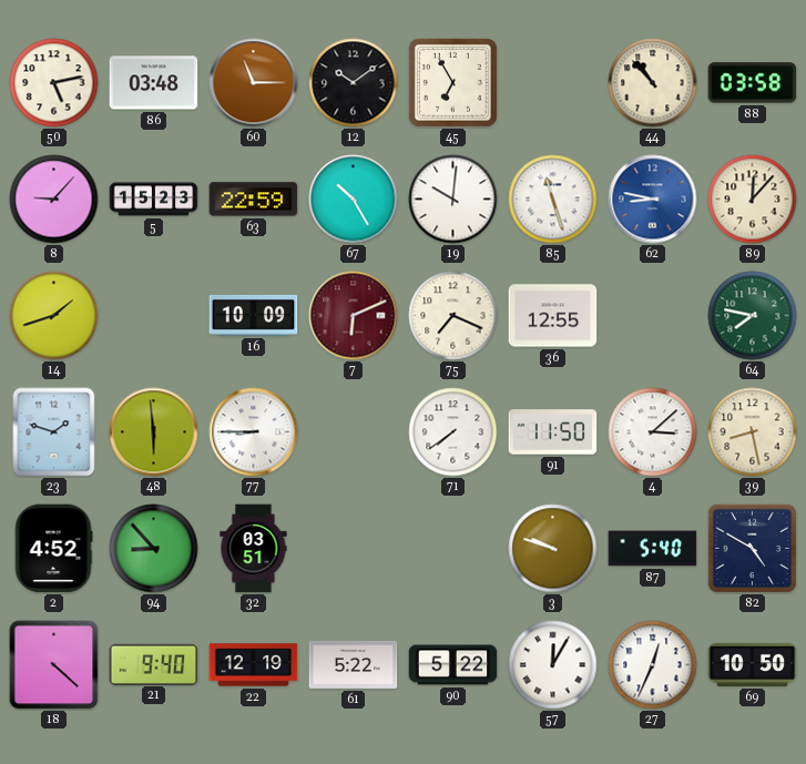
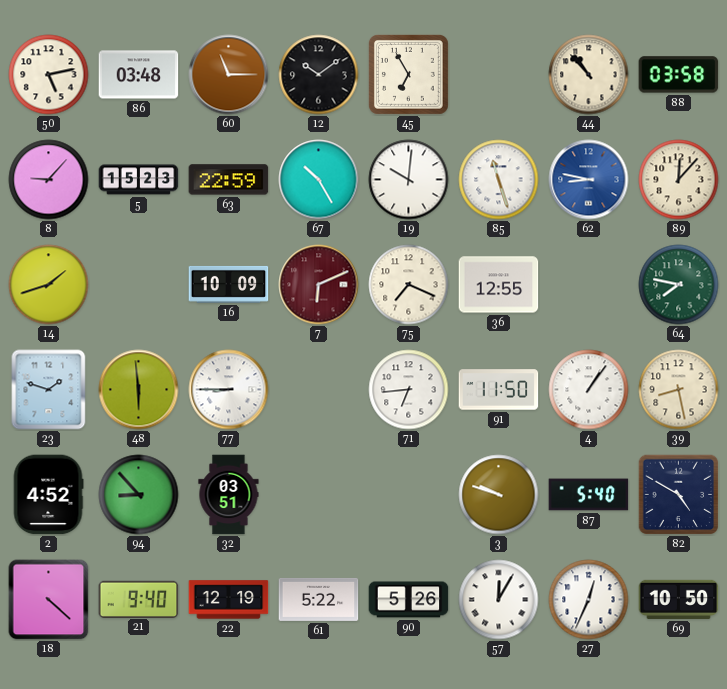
71: 7:39 -> 6:44
4: 3:08 -> 1:06
90: 5:22 -> 5:26
